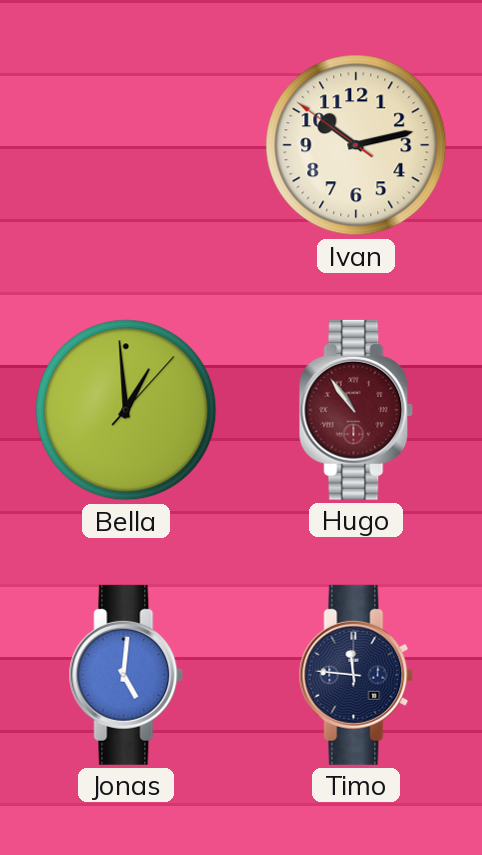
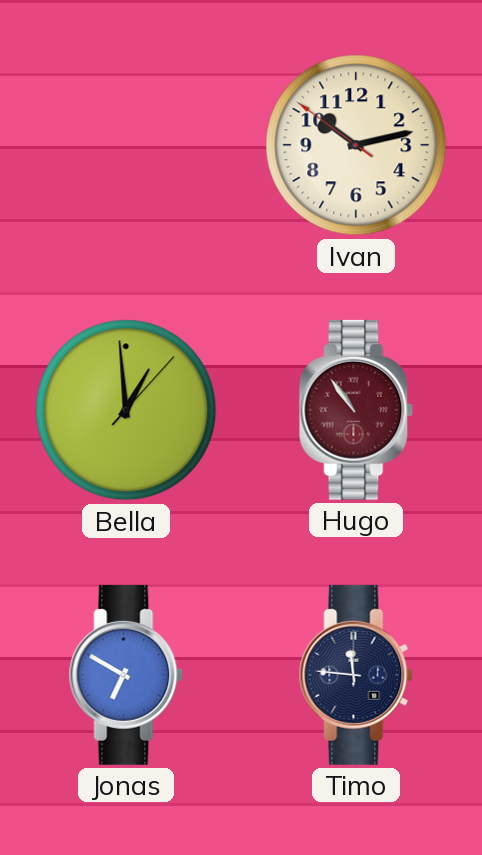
Jonas: 5:01 -> 6:50
